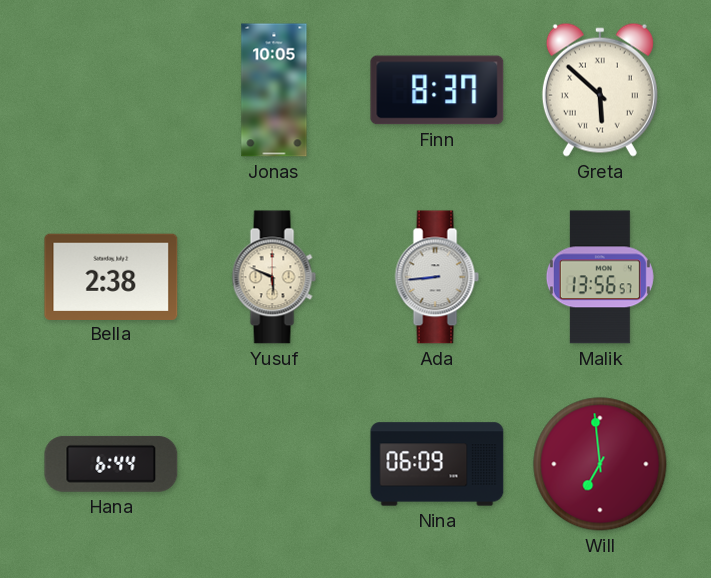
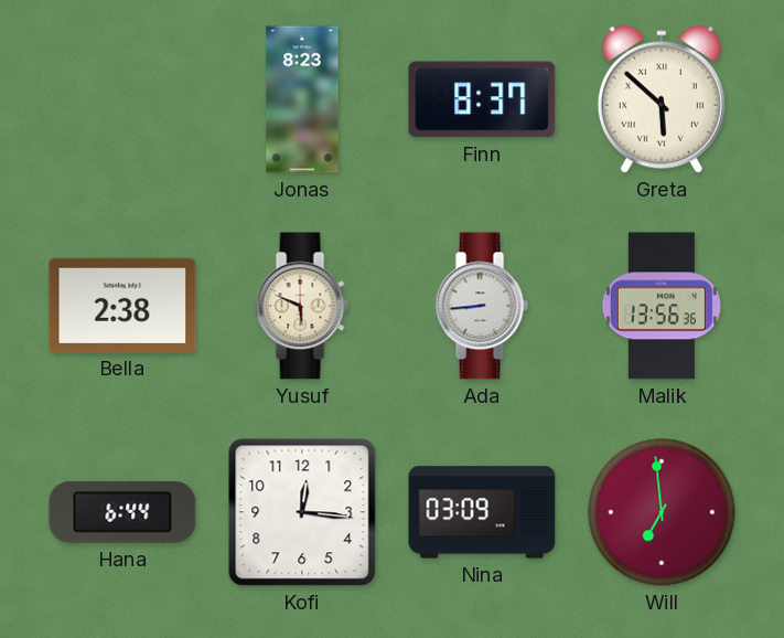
Jonas: 10:05 -> 8:23
Malik: 13:56:57 -> 13:56:36
Kofi: none -> 12:16
Nina: 06:09 -> 03:09
